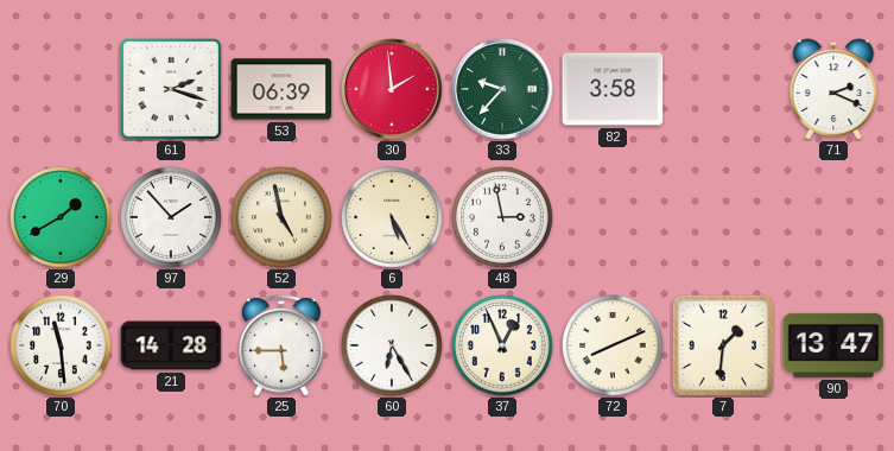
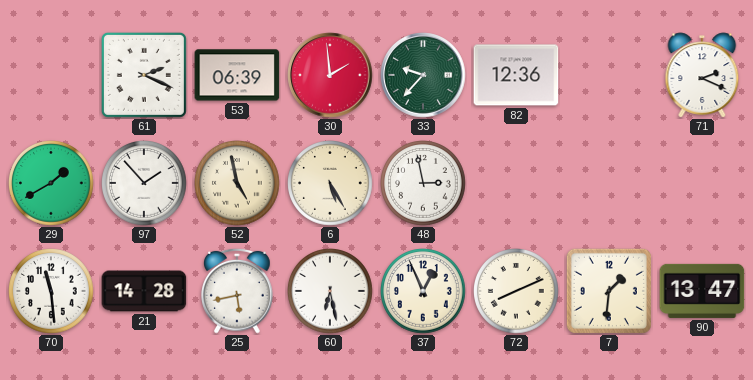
61: 2:18 -> 2:19
82: 3:58 -> 12:36
25: 5:45 -> 5:43
60: 6:25 -> 6:28
